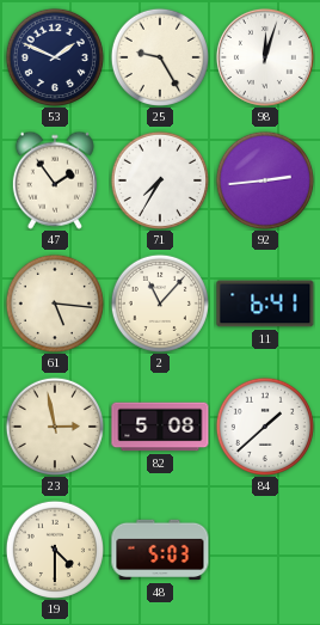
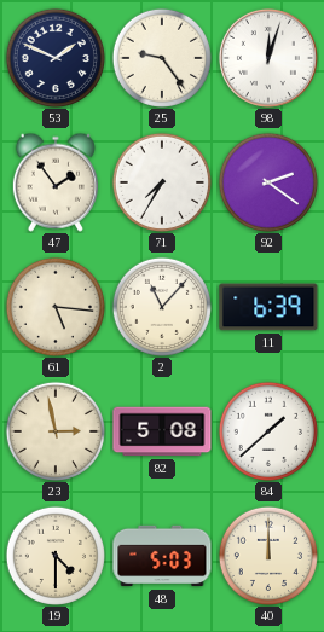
25: 9:25 -> 9:24
92: 2:44 -> 2:21
11: 6:41 -> 6:39
40: none -> 12:00
